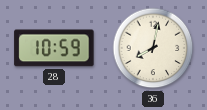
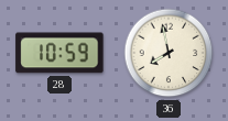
36: 8:02 -> 7:58
